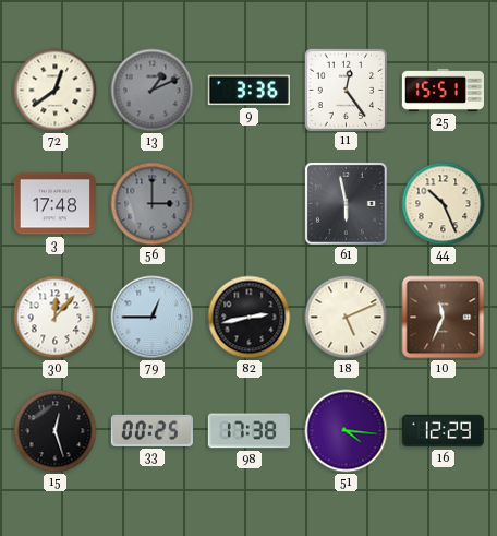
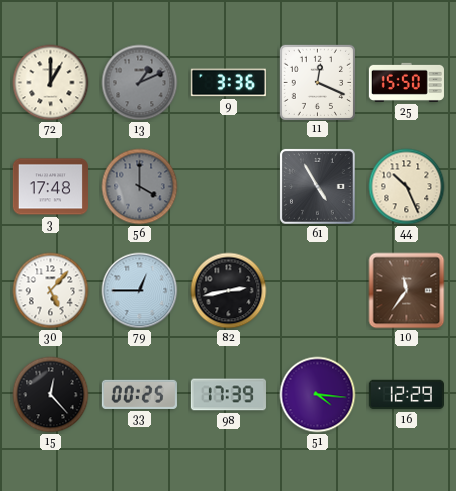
72: 12:39 -> 1:00
11: 12:24 -> 12:19
25: 15:51 -> 15:50
56: 3:00 -> 4:00
61: 5:58 -> 4:55
30: 12:07 -> 5:07
18: 5:11 -> none
10: 11:34 -> 11:36
15: 12:27 -> 12:23
98: 17:38 -> 17:39
